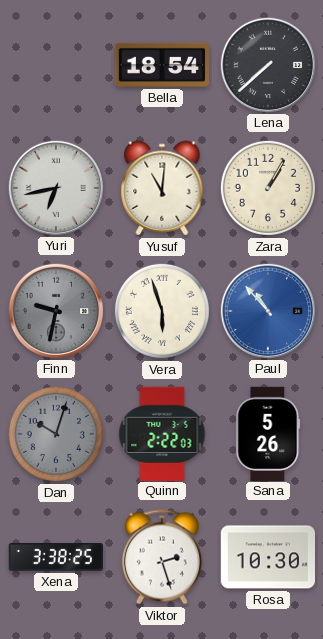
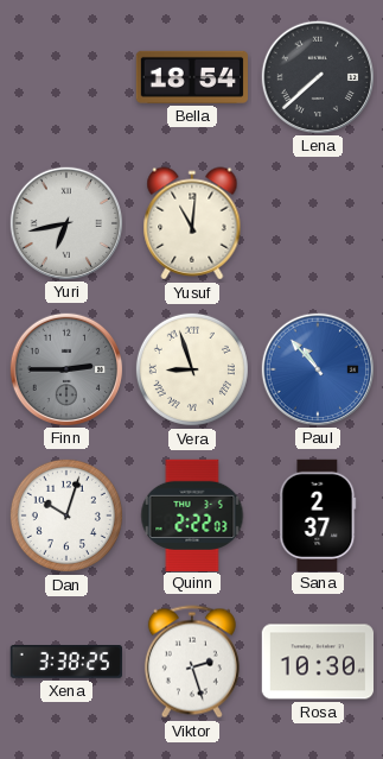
Zara: 1:05 -> none
Finn: 9:32 -> 2:45
Vera: 5:57 -> 8:57
Dan dial: grey -> white
Sana: 5:26 -> 2:37
